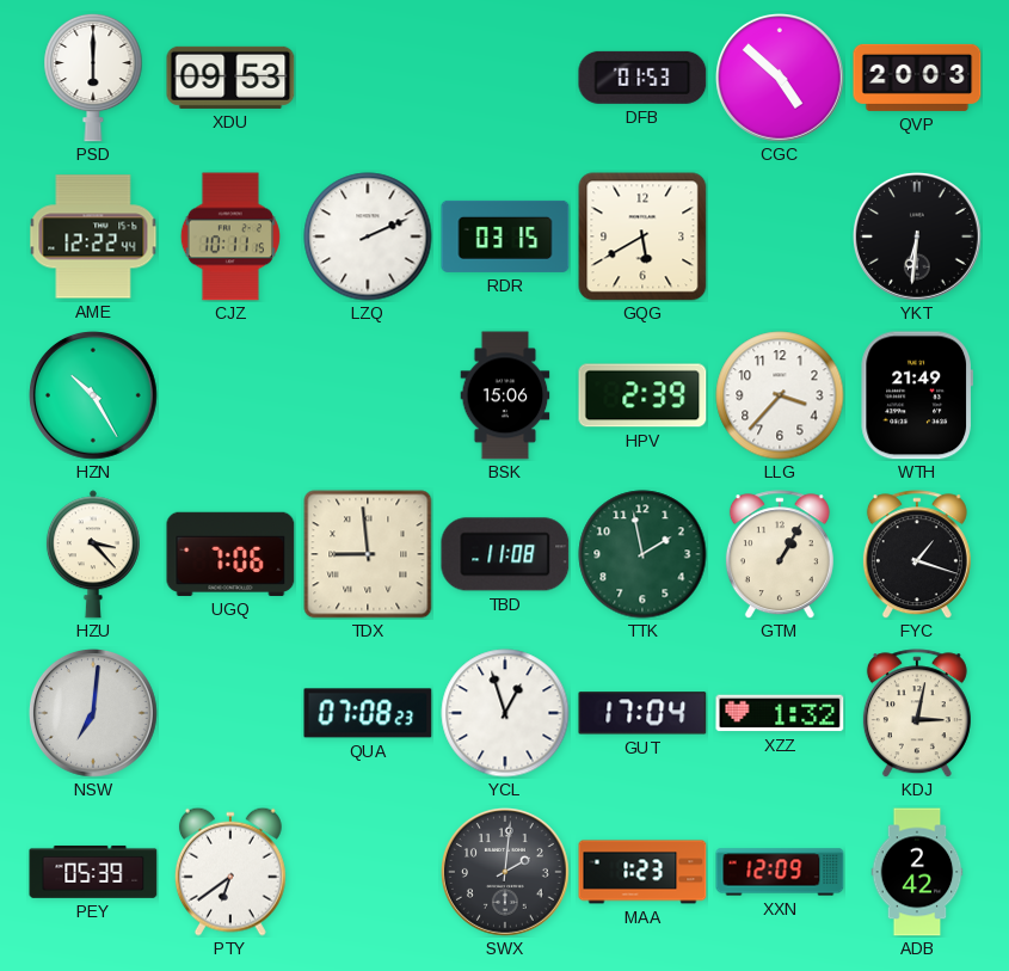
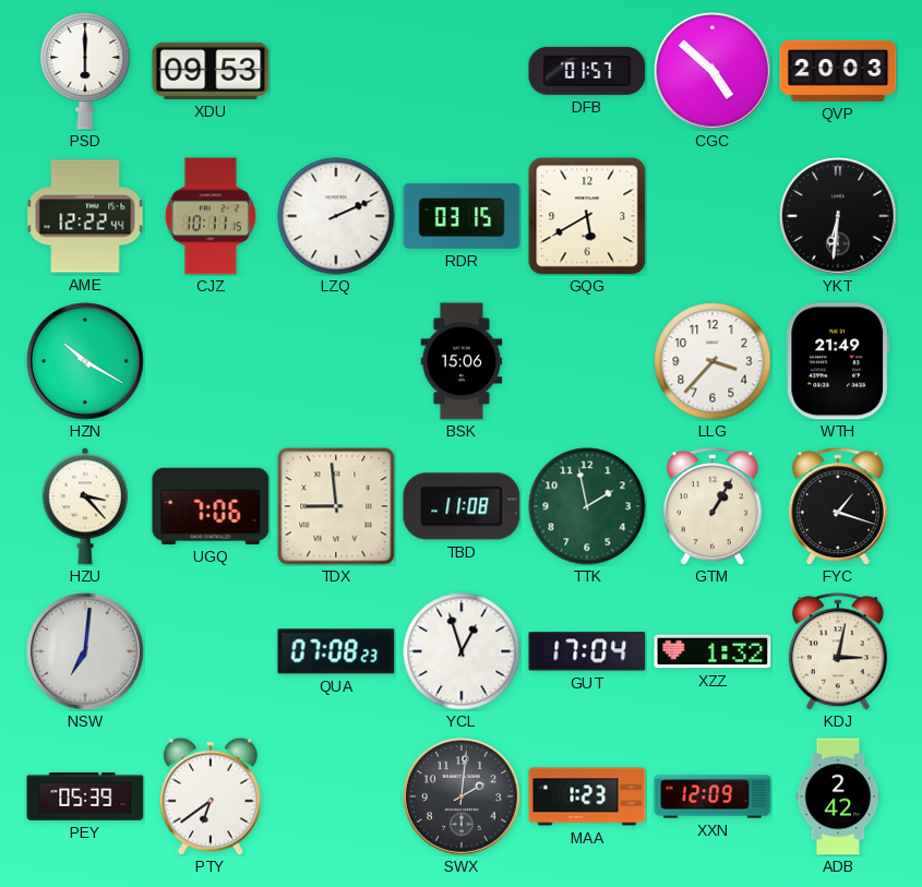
DFB: 01:53 -> 01:57
HZN: 10:25 -> 10:20
HPV: 2:39 -> none
